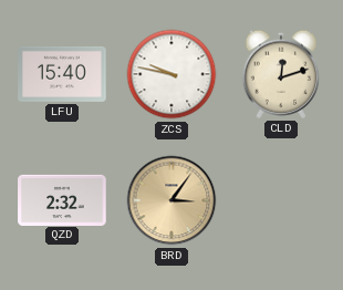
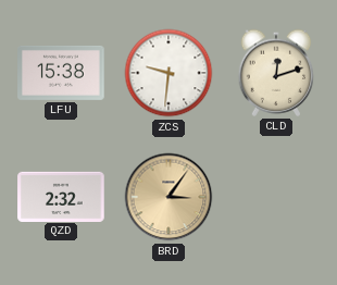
LFU: 15:40 -> 15:38
ZCS: 9:47 -> 9:31
